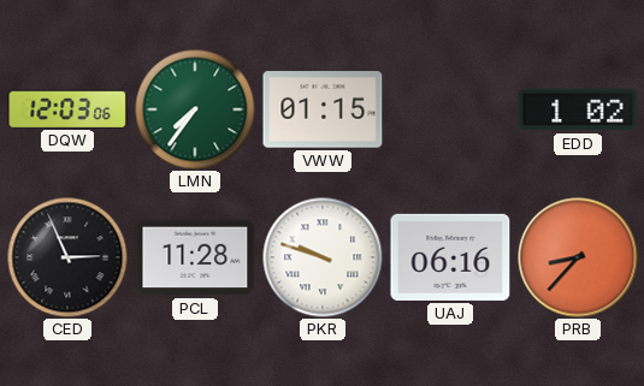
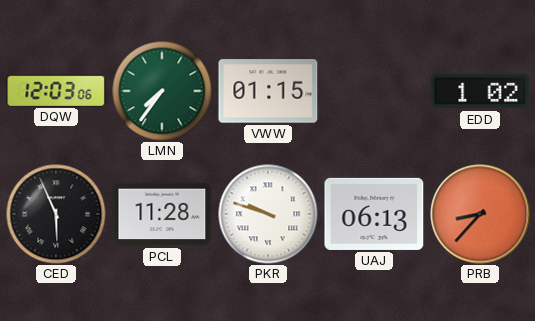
CED: 2:56 -> 5:56
UAJ: 06:16 -> 06:13
